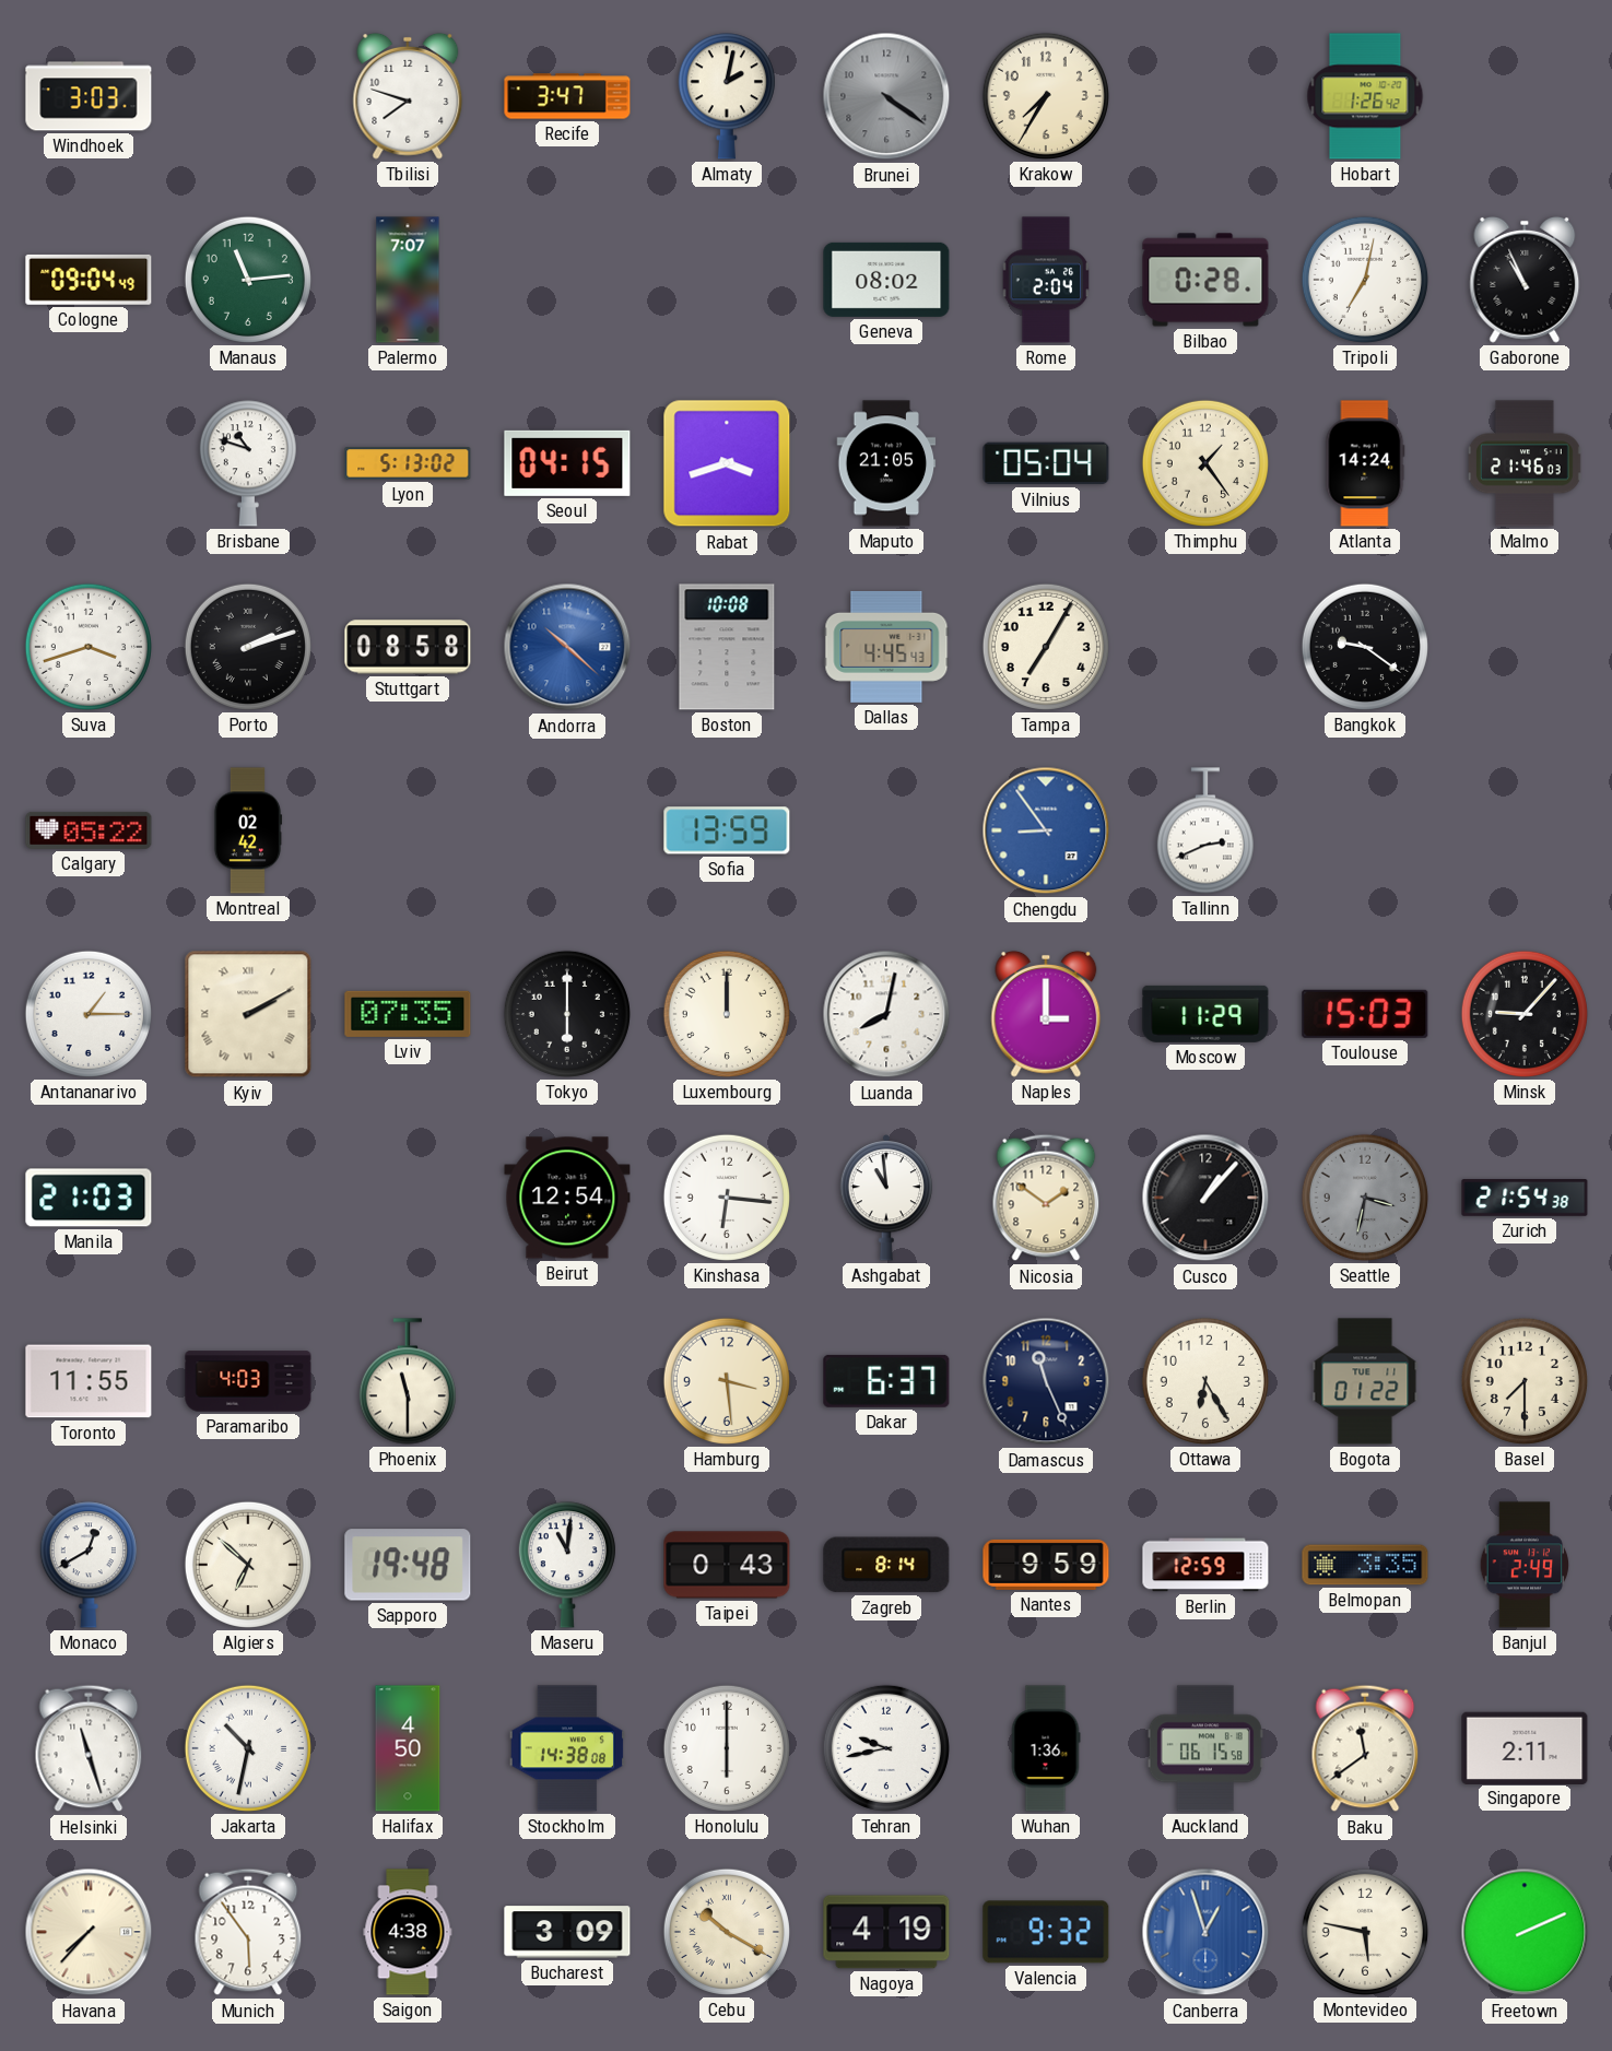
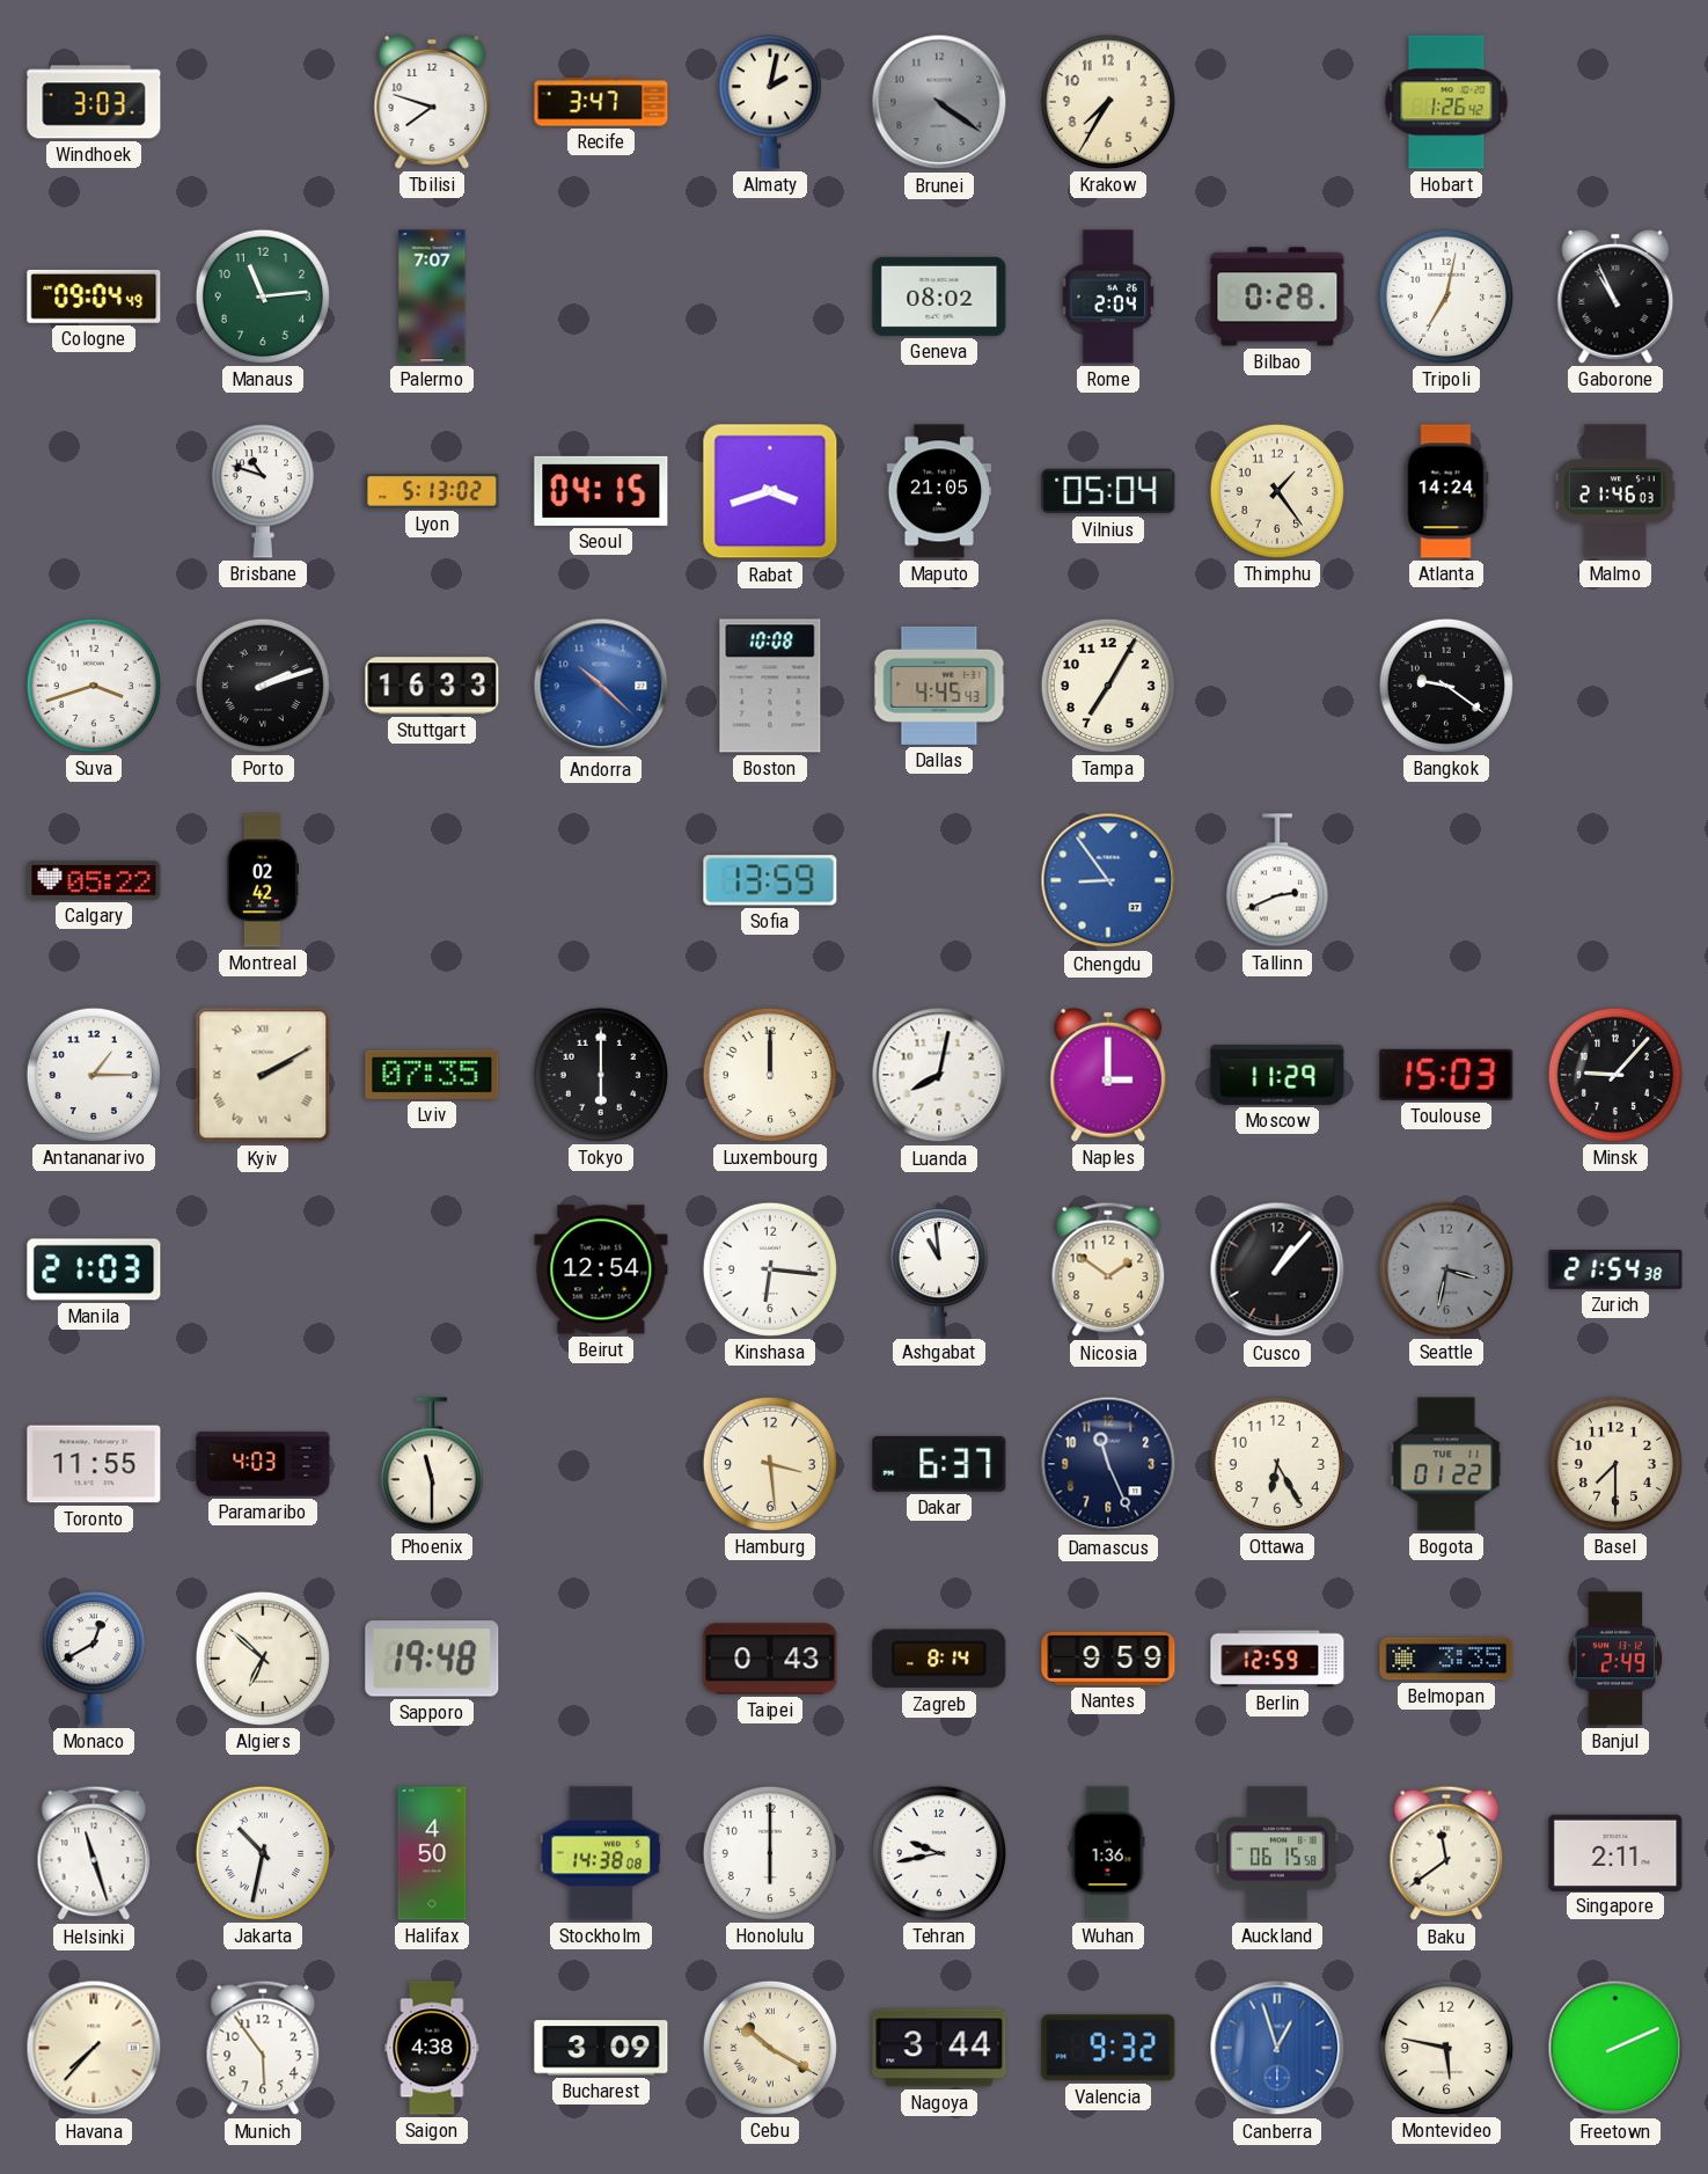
Stuttgart: 08:58 -> 16:33
Maseru: 11:01 -> none
Nagoya: 4:19 -> 3:44
